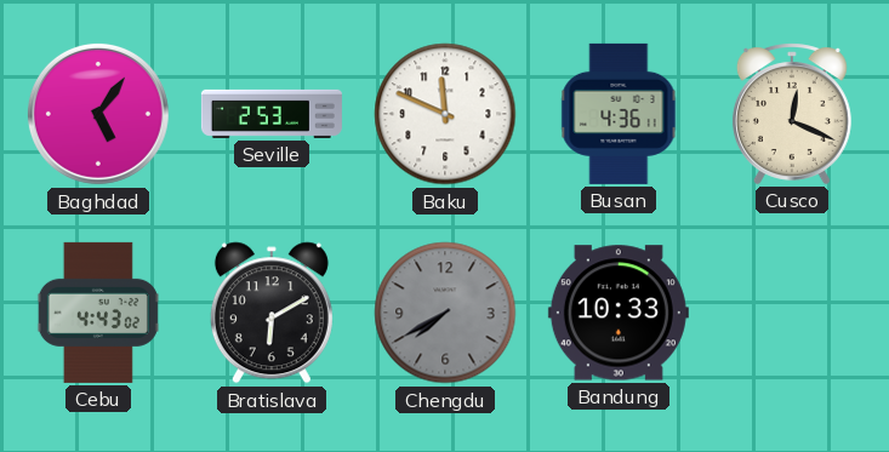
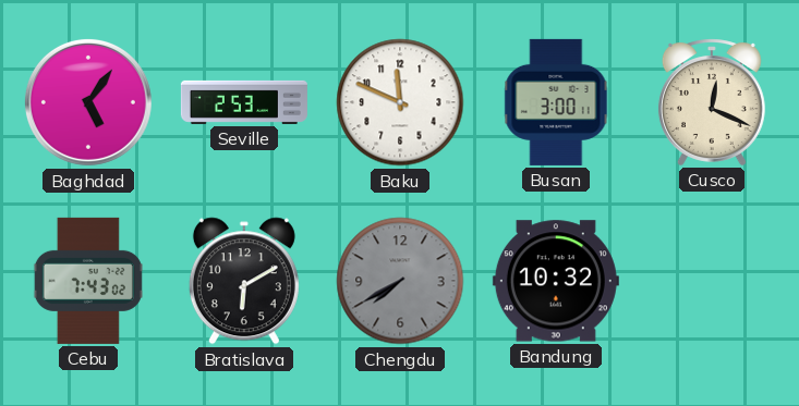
Busan: 4:36 -> 3:00
Cebu: 4:43 -> 7:43
Bandung: 10:33 -> 10:32
